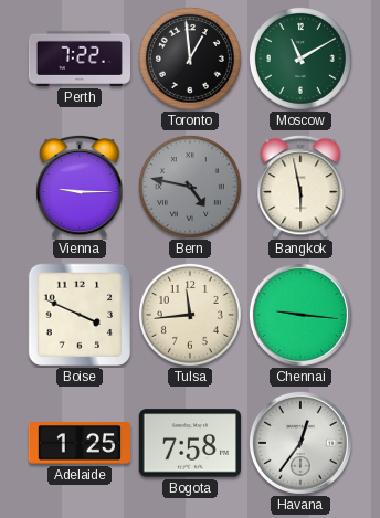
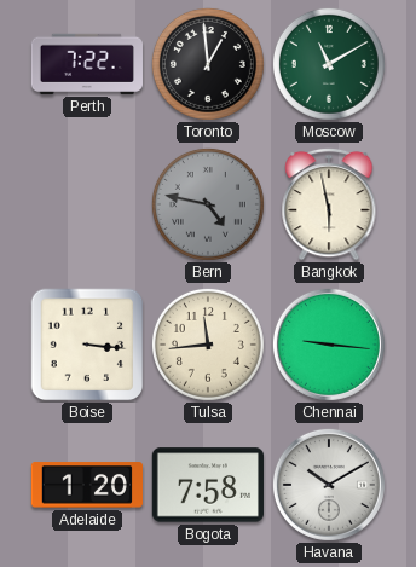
Vienna: 9:15 -> none
Boise: 3:49 -> 3:16
Adelaide: 1:25 -> 1:20
Havana: 12:36 -> 10:10
